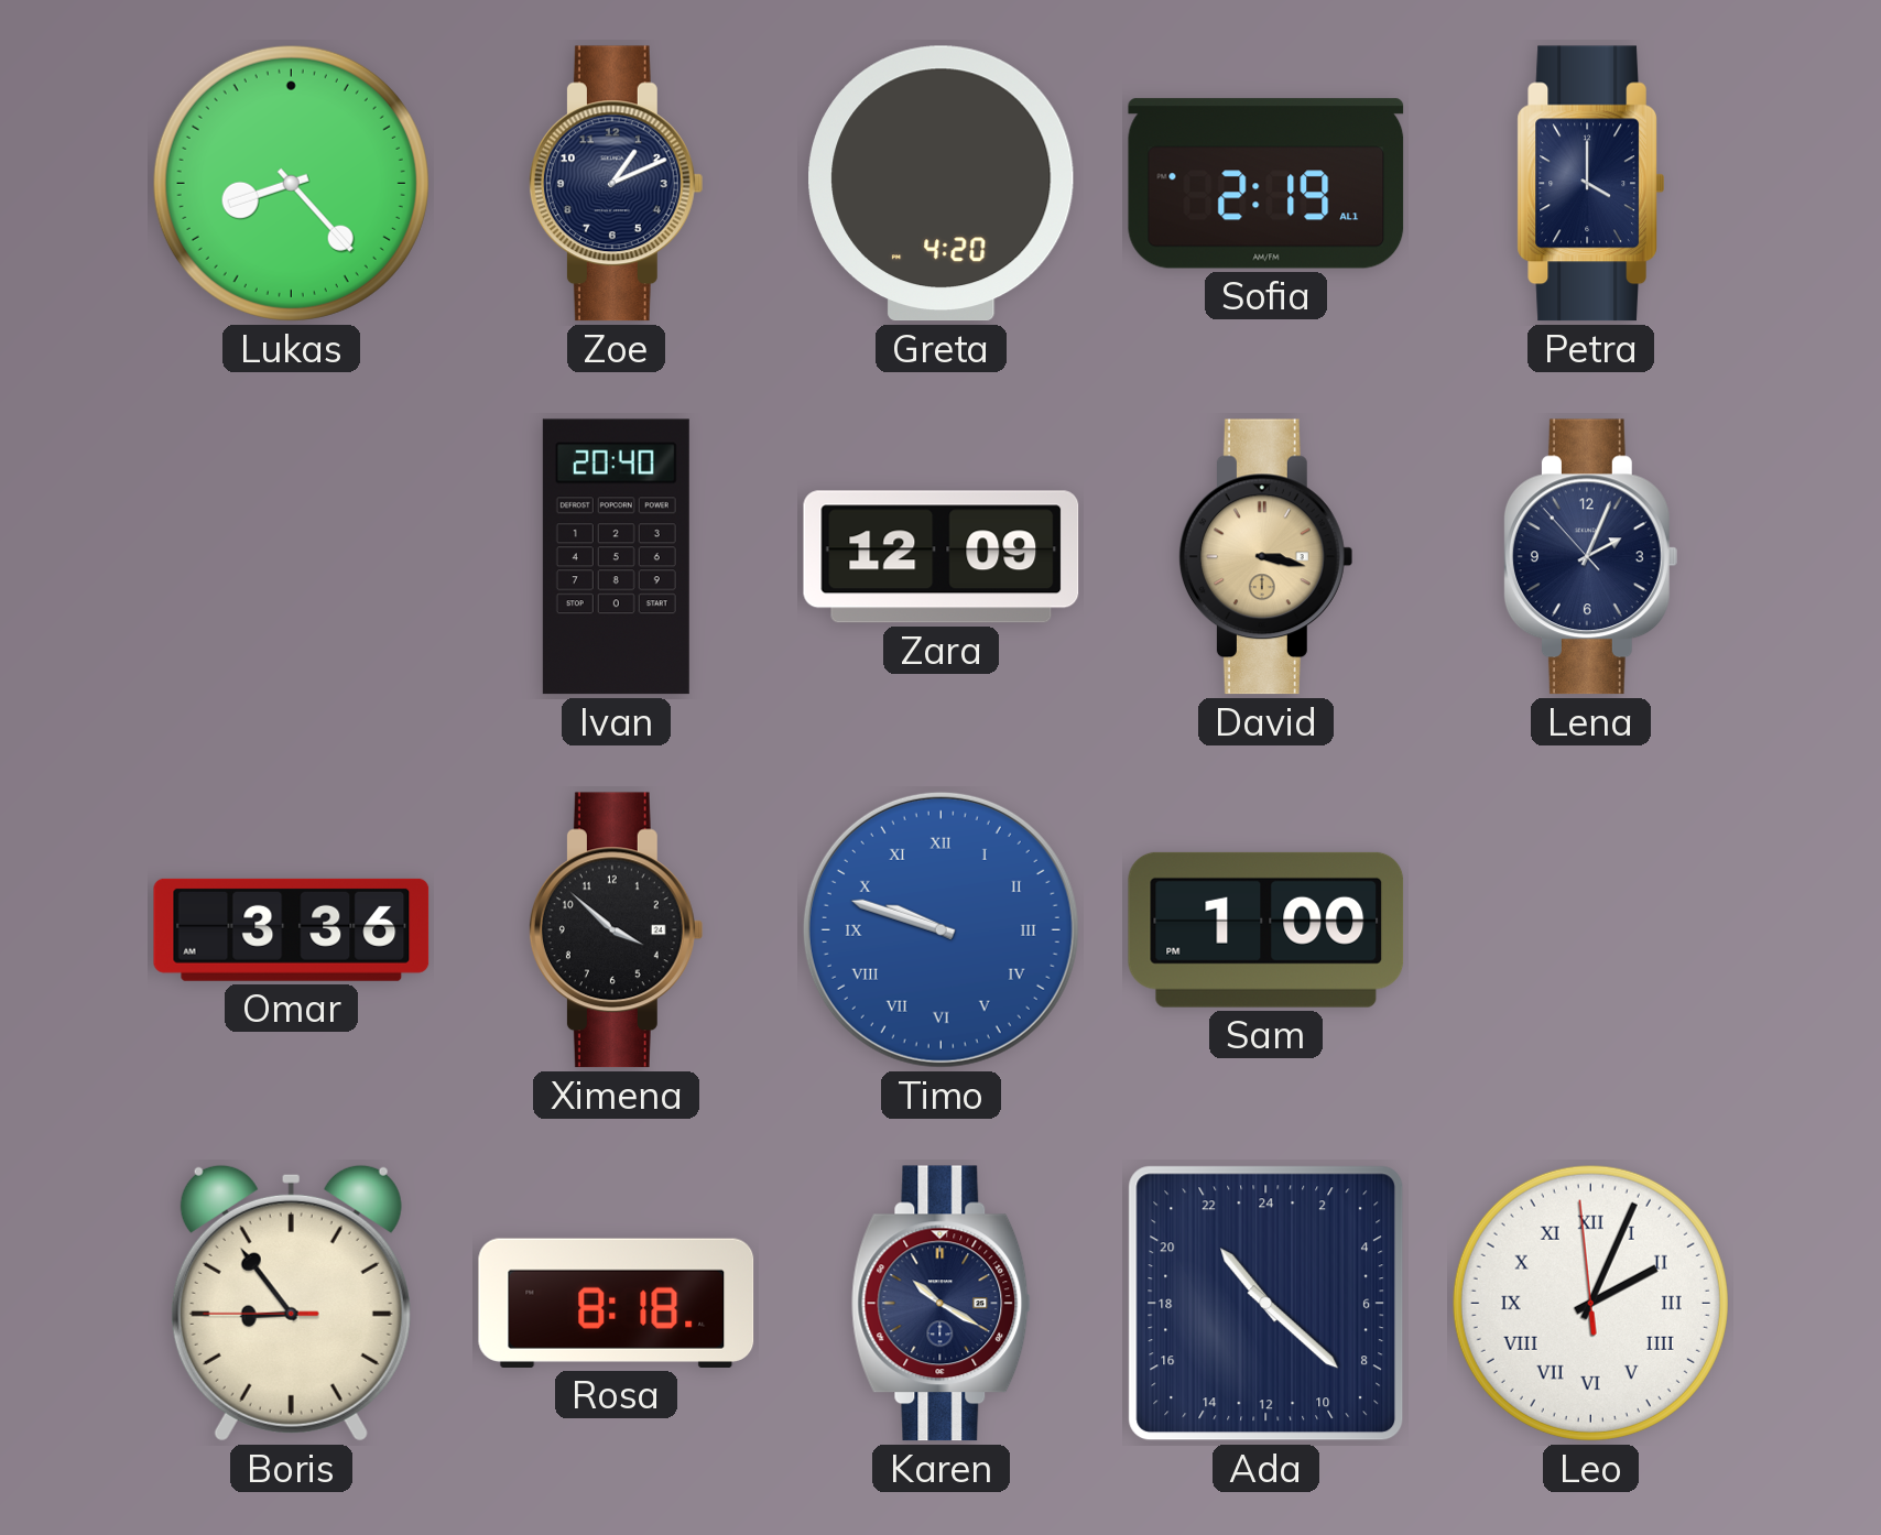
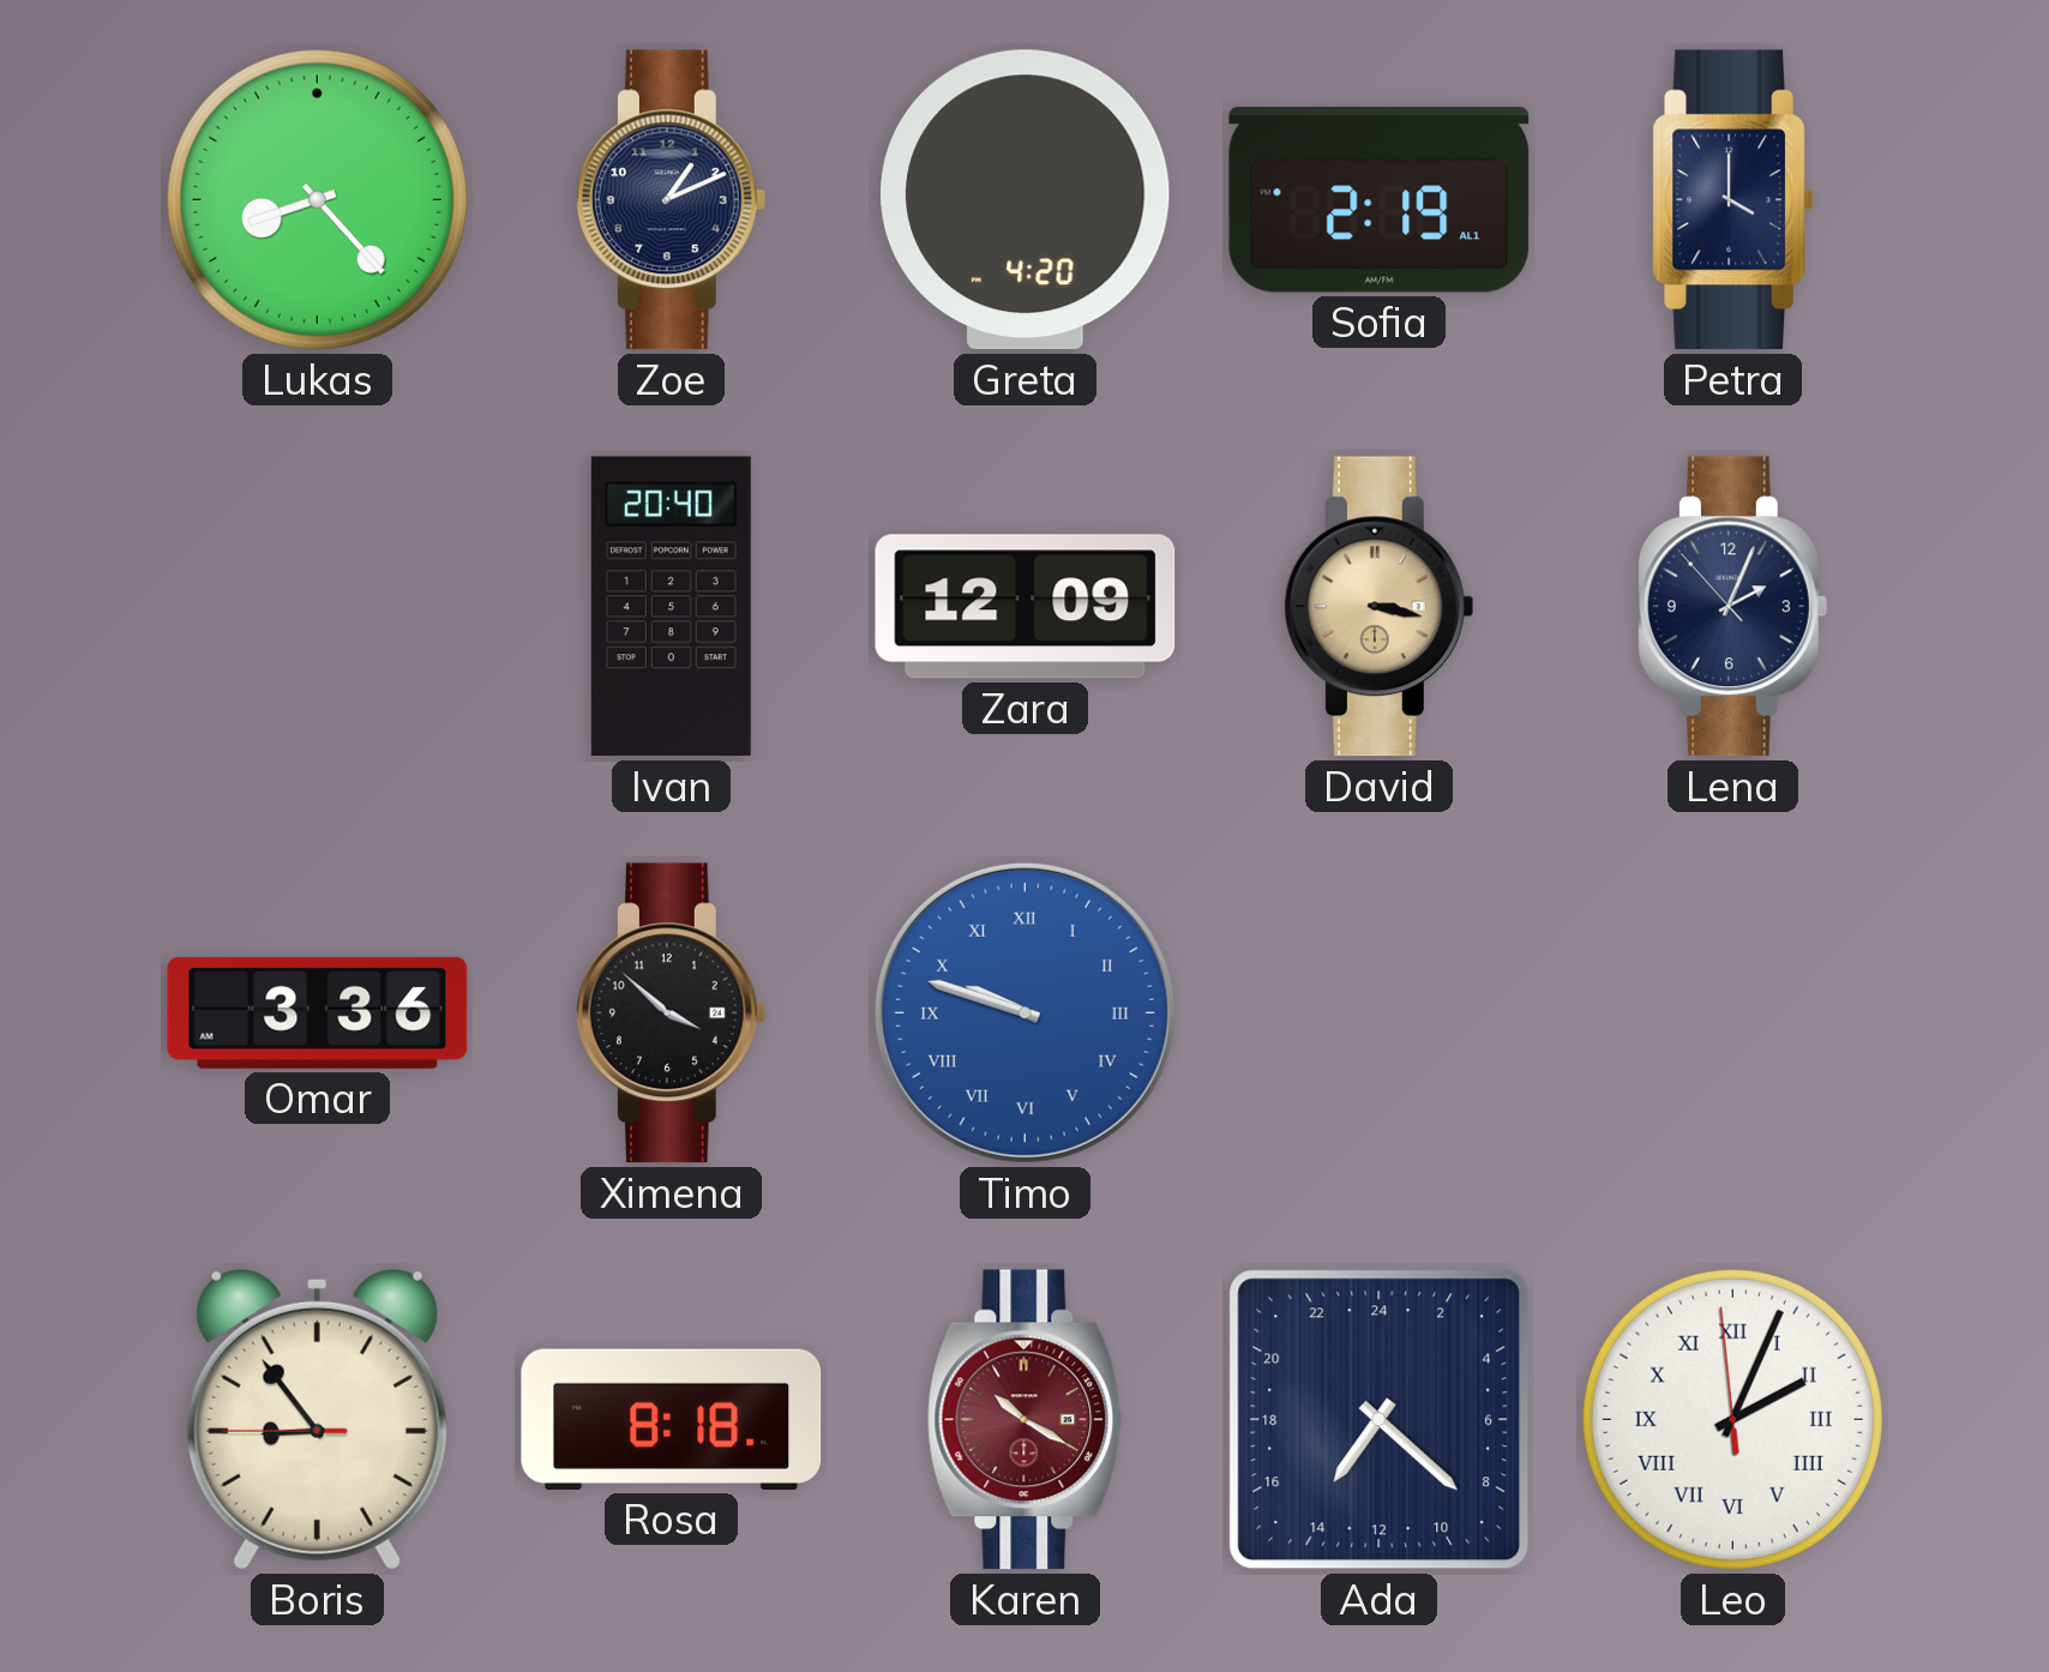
Sam: 1:00 -> none
Karen dial: navy -> burgundy
Ada: 21:22 -> 14:22
